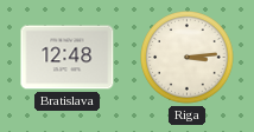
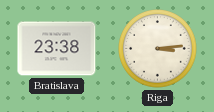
Bratislava: 12:48 -> 23:38
